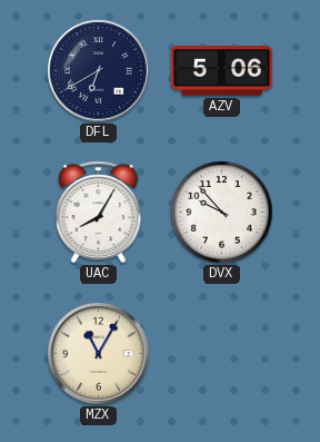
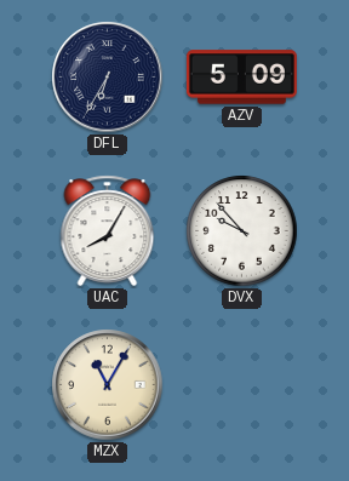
DFL: 6:40 -> 6:35
AZV: 5:06 -> 5:09
